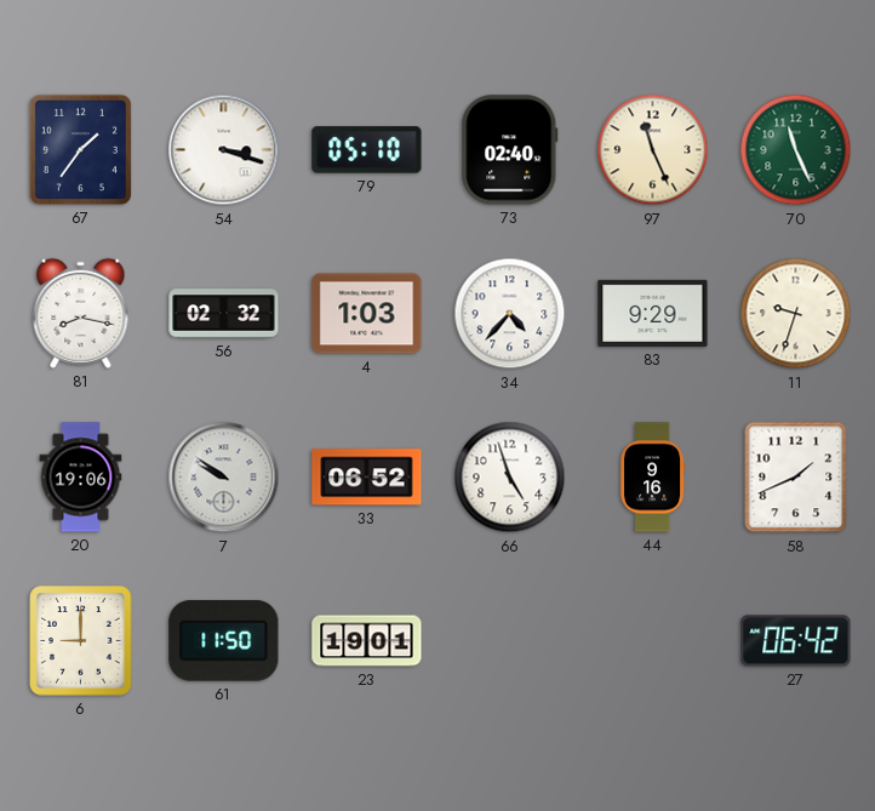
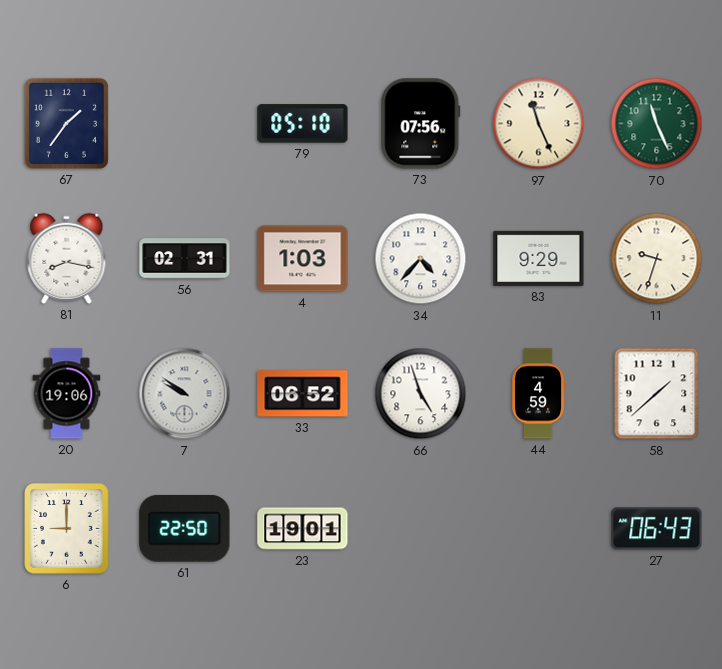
54: 3:18 -> none
73: 02:40 -> 07:56
56: 02:32 -> 02:31
44: 9:16 -> 4:59
58: 1:41 -> 1:38
61: 11:50 -> 22:50
27: 06:42 -> 06:43
